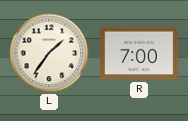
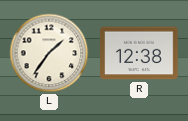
R: 7:00 -> 12:38
